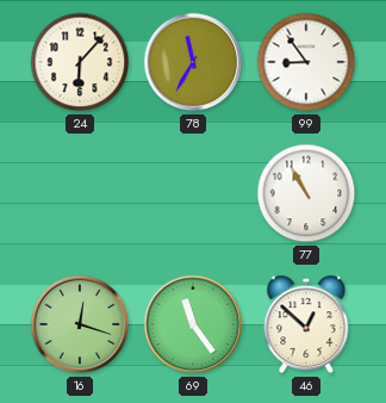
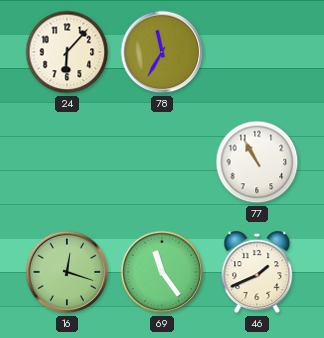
99: 8:54 -> none
46: 12:52 -> 1:41
